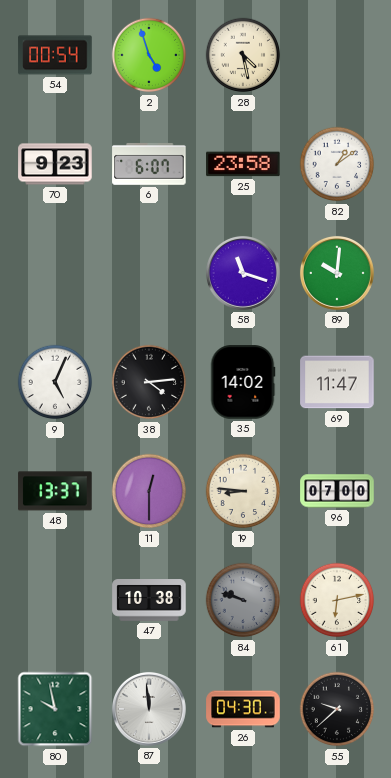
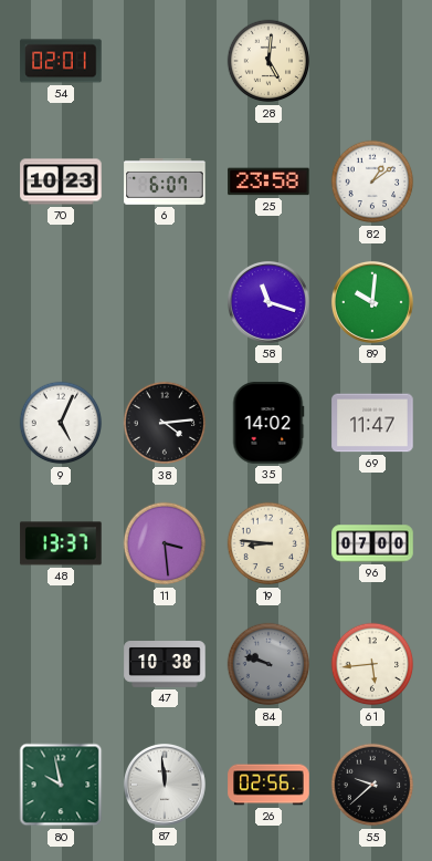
54: 00:54 -> 02:01
2: 4:57 -> none
28: 4:28 -> 5:01
70: 9:23 -> 10:23
11: 12:30 -> 3:29
61: 6:13 -> 5:44
26: 04:30 -> 02:56
